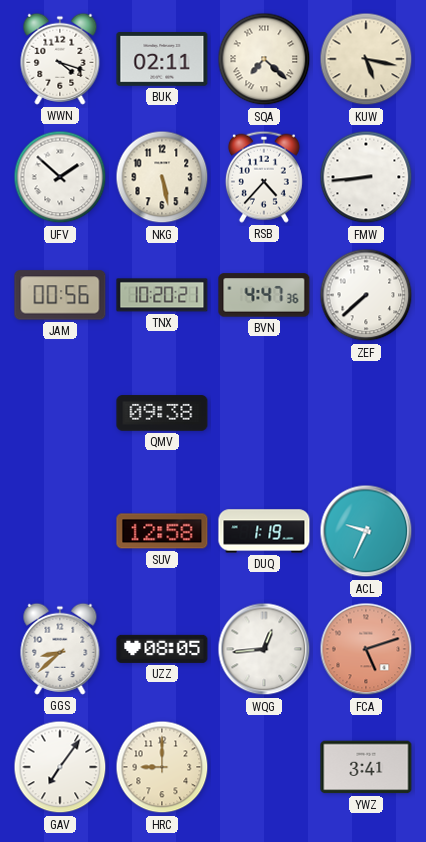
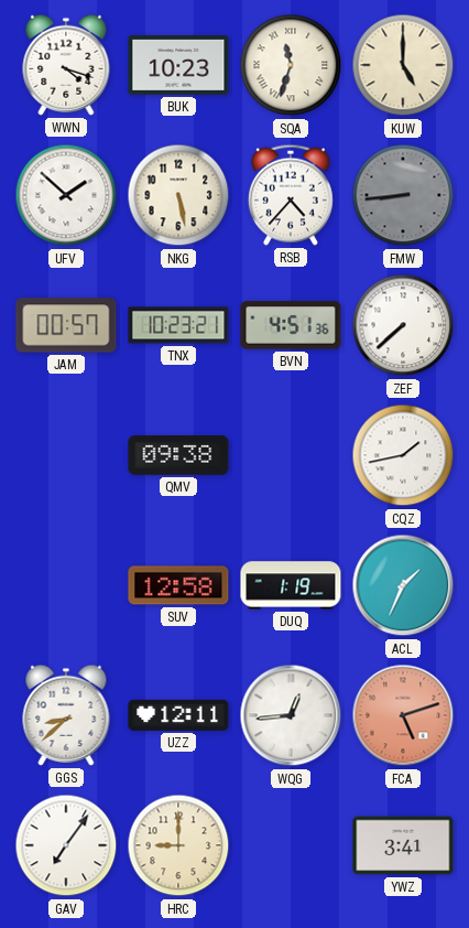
BUK: 02:11 -> 10:23
SQA: 7:22 -> 11:33
KUW: 5:17 -> 5:00
FMW dial: white -> grey
JAM: 00:56 -> 00:57
TNX: 10:20 -> 10:23
BVN: 4:47 -> 4:51
CQZ: none -> 1:43
ACL: 9:34 -> 1:34
UZZ: 08:05 -> 12:11
